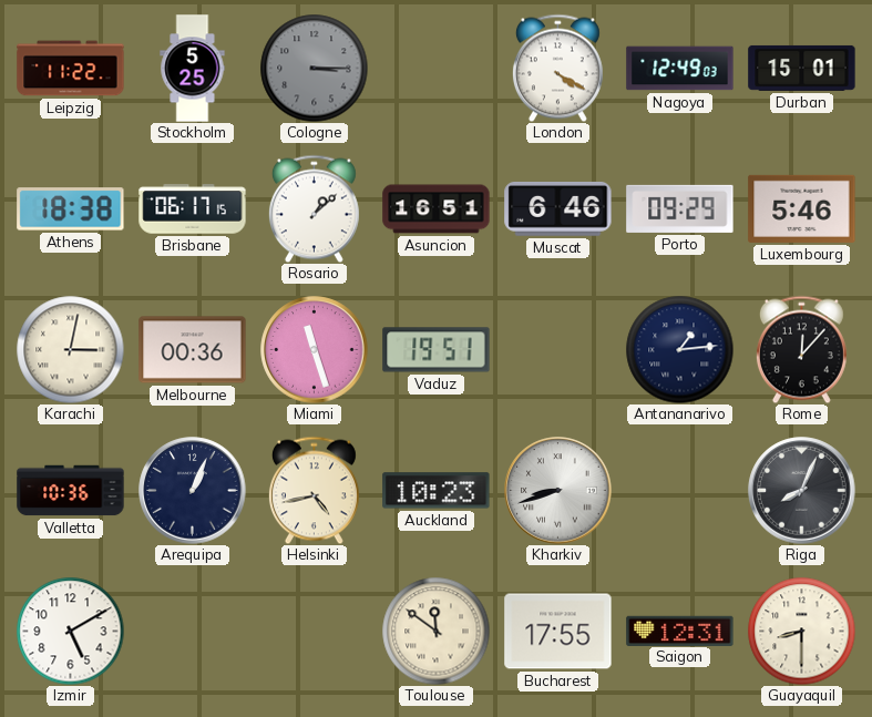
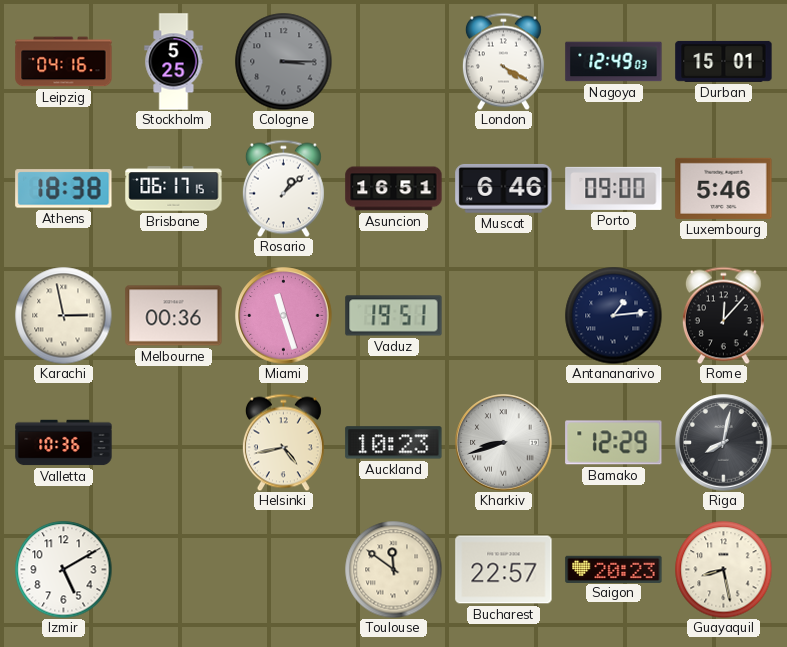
Leipzig: 11:22 -> 04:16
Porto: 09:29 -> 09:00
Karachi: 3:02 -> 2:58
Arequipa: 1:04 -> none
Bamako: none -> 12:29
Riga: 8:04 -> 8:02
Bucharest: 17:55 -> 22:57
Saigon: 12:31 -> 20:23
Guayaquil: 8:30 -> 8:28
